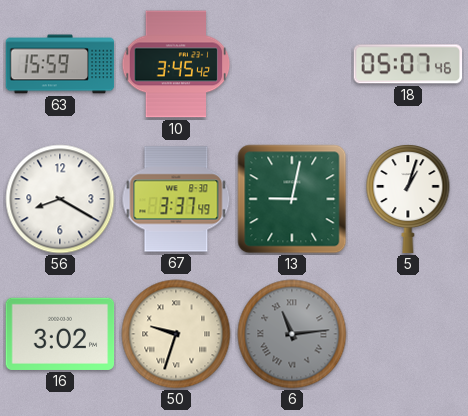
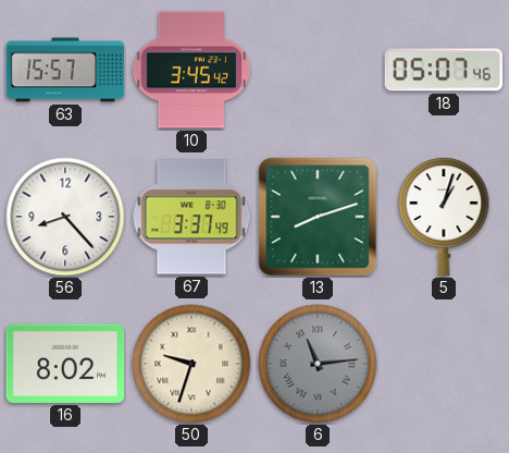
63: 15:59 -> 15:57
56: 8:20 -> 8:23
13: 9:02 -> 8:12
16: 3:02 -> 8:02
